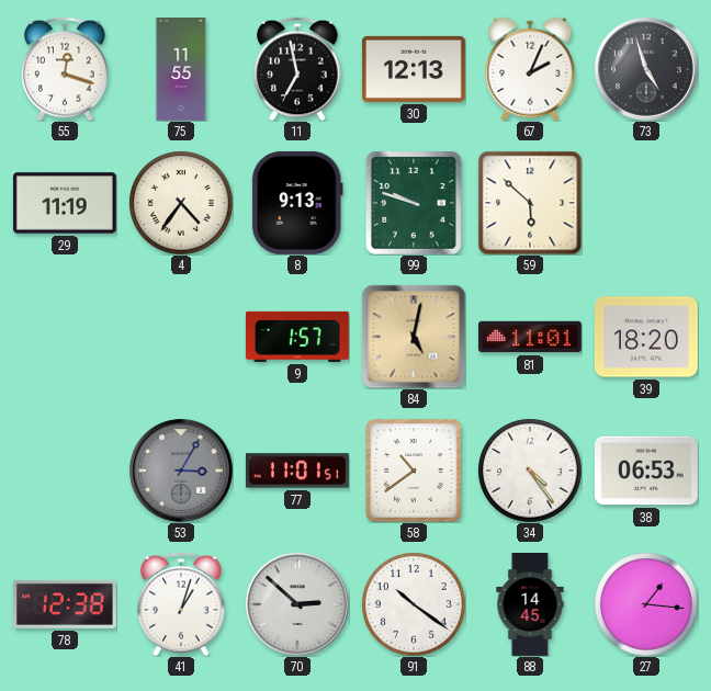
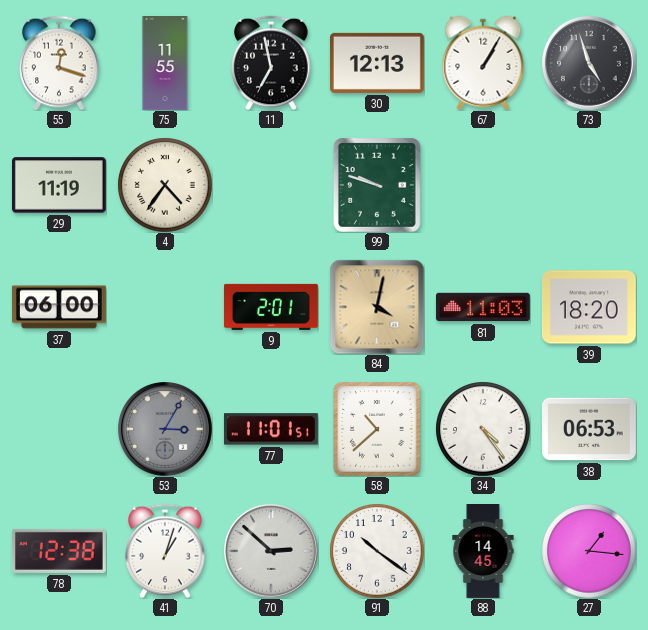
67: 2:04 -> 1:05
8: 9:13 -> none
59: 5:52 -> none
37: none -> 06:00
9: 1:57 -> 2:01
84: 5:02 -> 4:02
81: 11:01 -> 11:03
58: 10:39 -> 10:38
